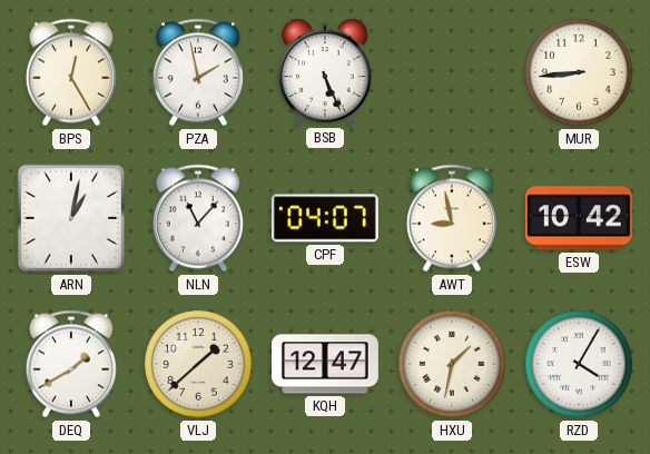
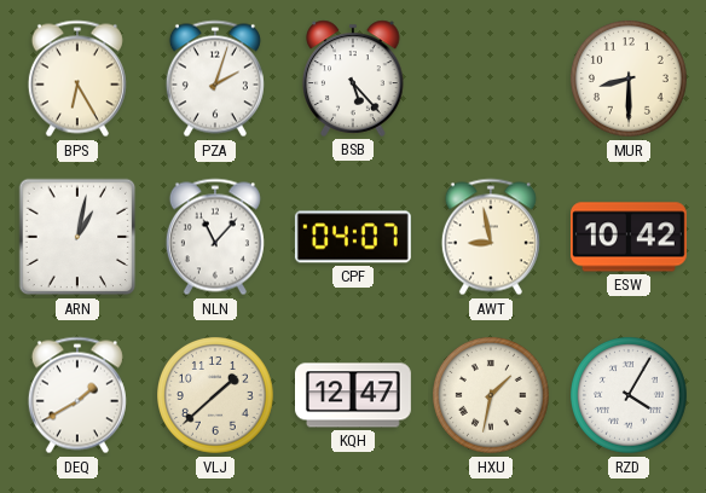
BPS: 12:25 -> 6:25
PZA: 1:58 -> 2:03
BSB: 5:26 -> 5:23
MUR: 8:44 -> 8:30
